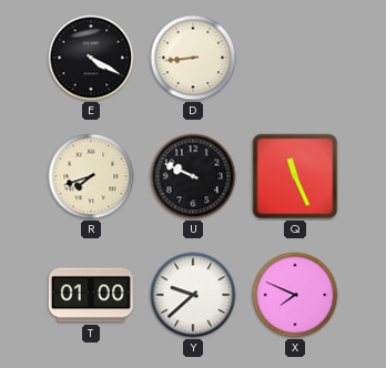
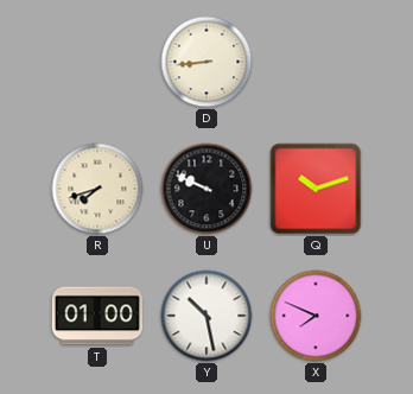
E: 4:20 -> none
Q: 11:26 -> 10:12
Y: 9:38 -> 10:28
